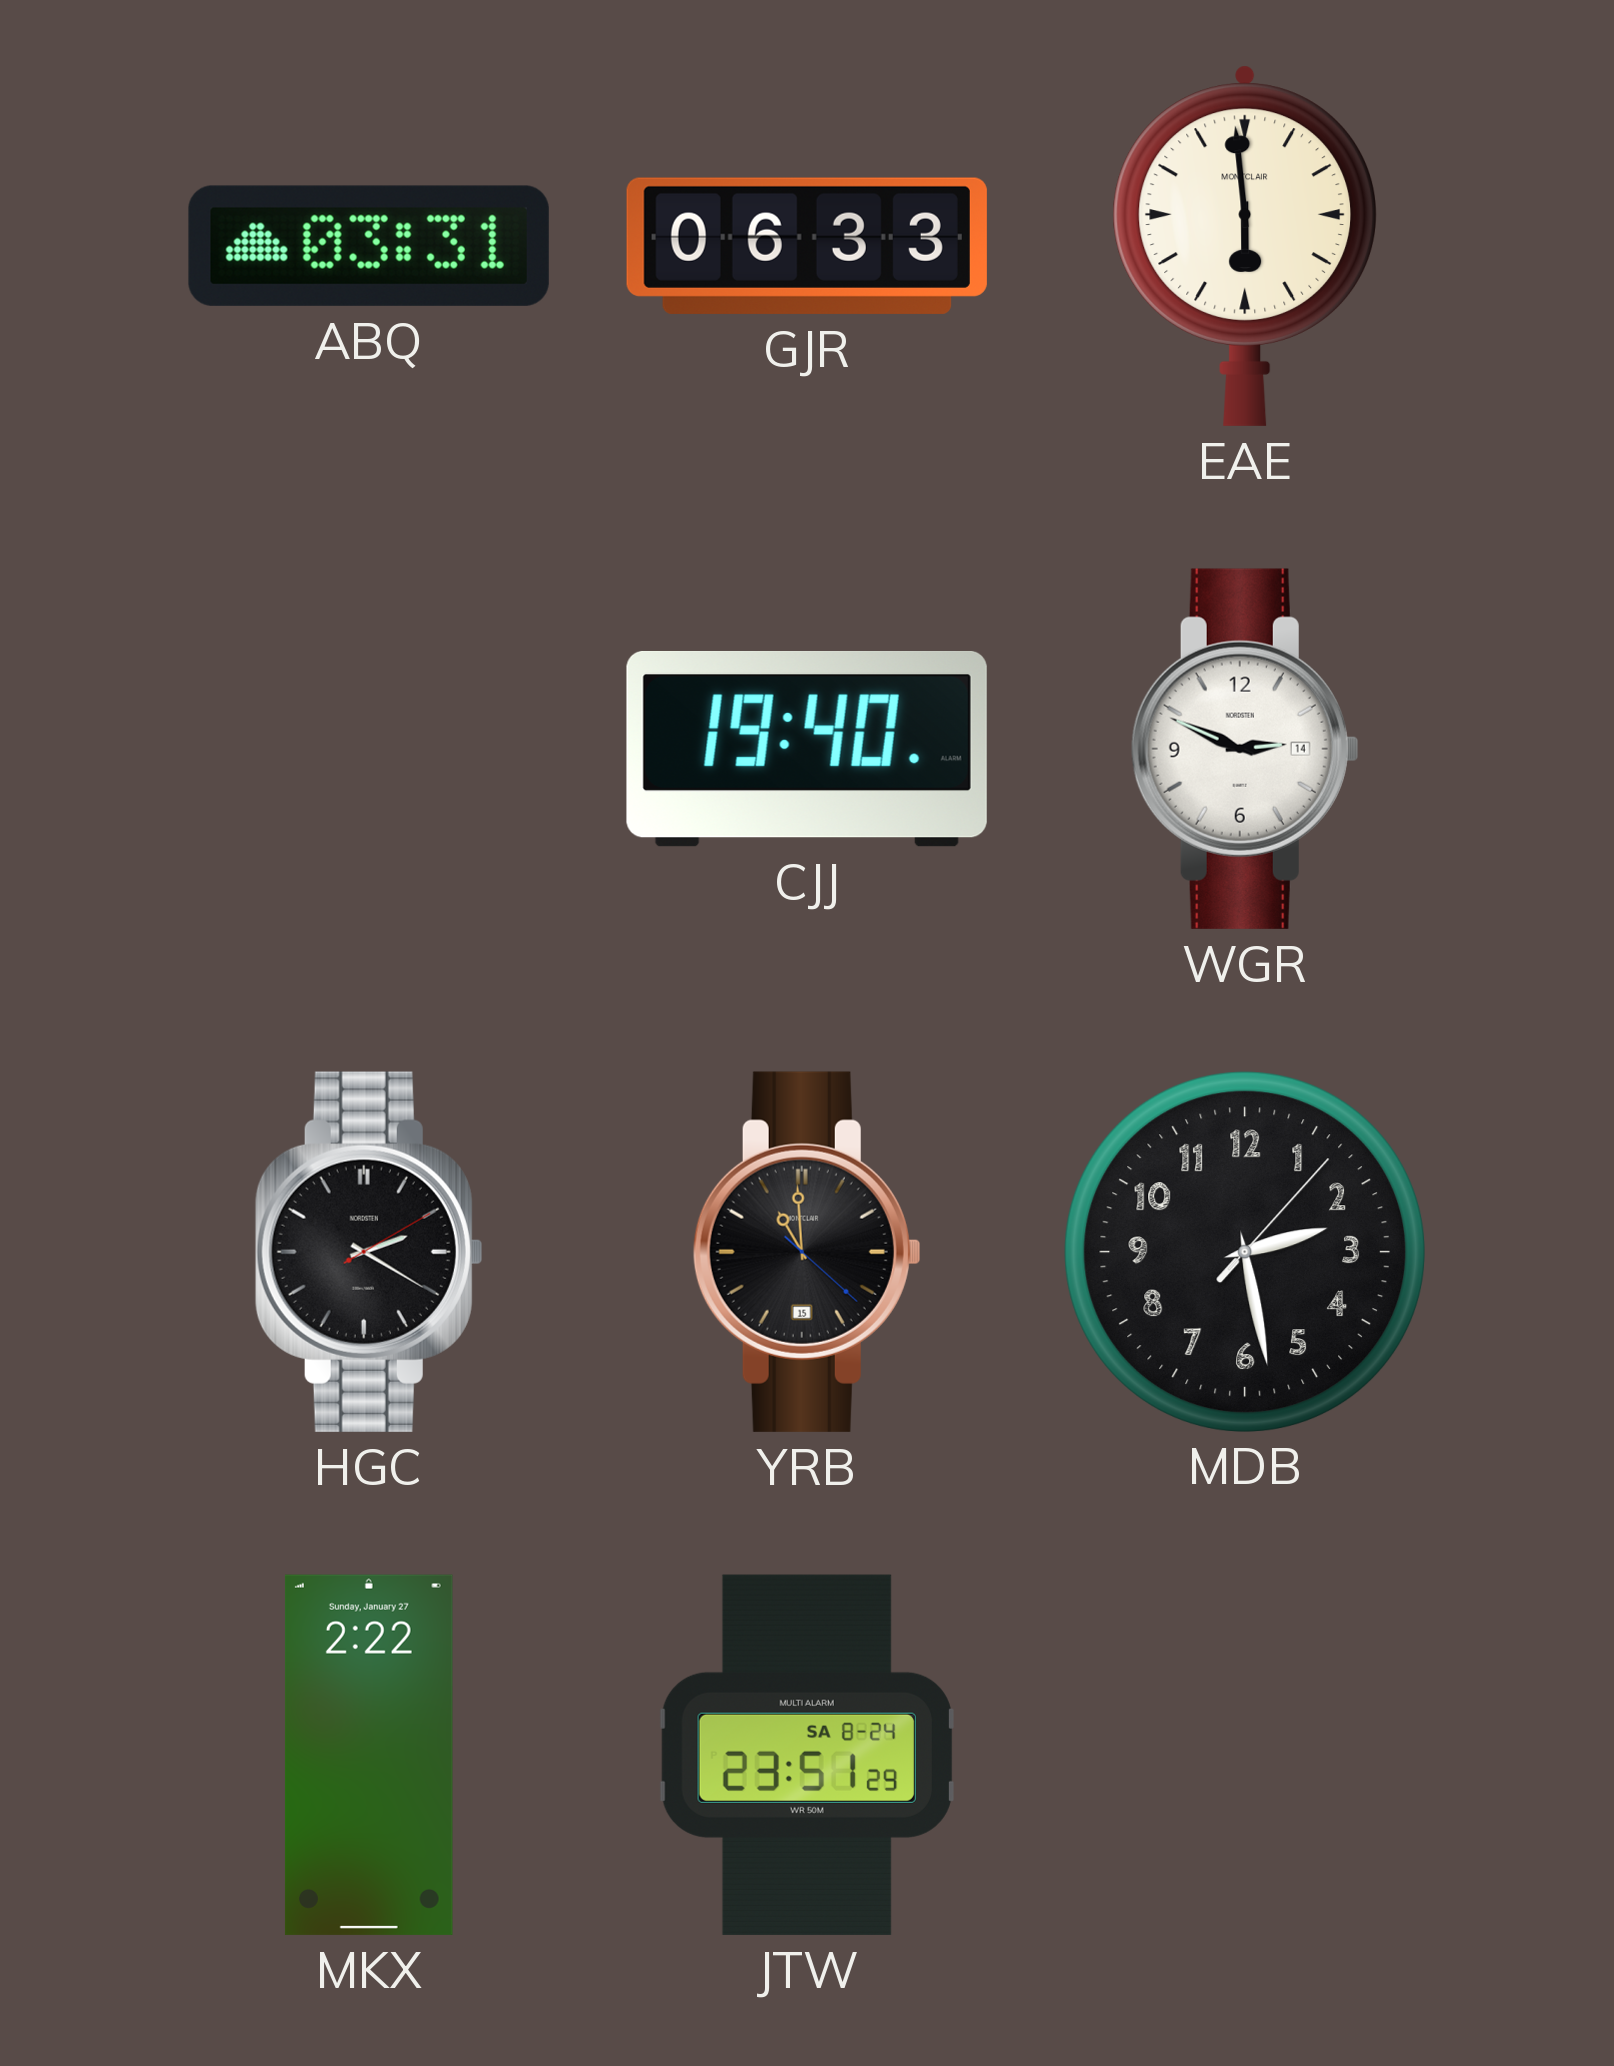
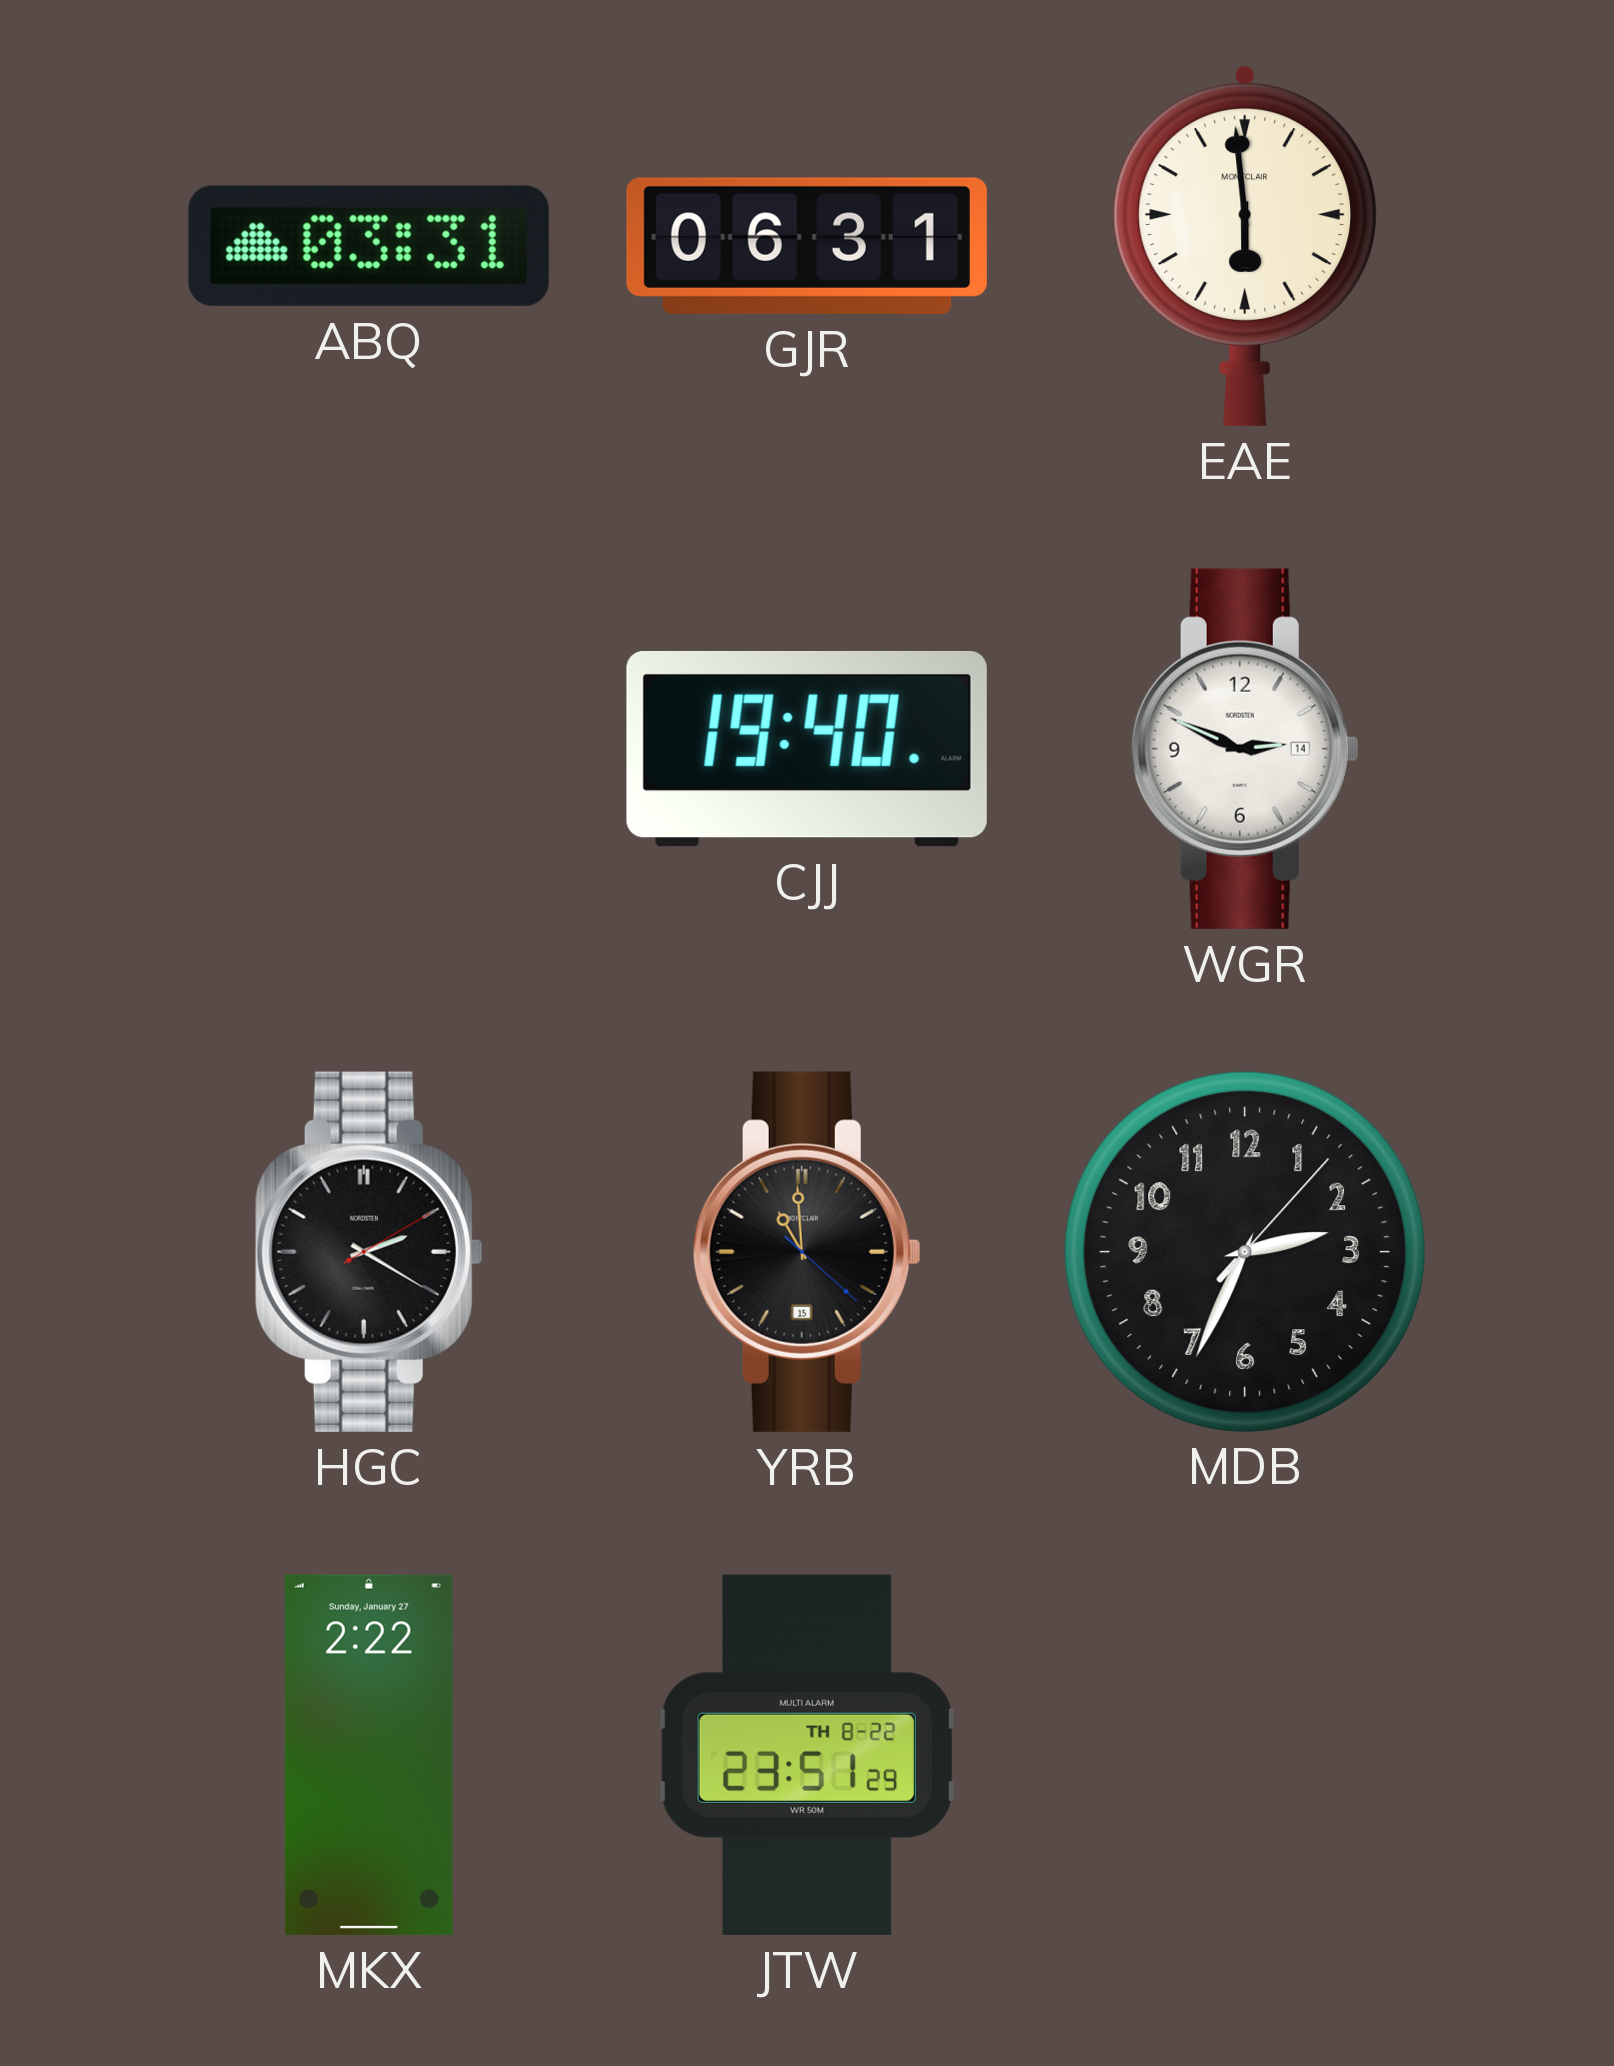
GJR: 06:33 -> 06:31
MDB: 2:28 -> 2:34
JTW date: SA 8-24 -> TH 8-22
